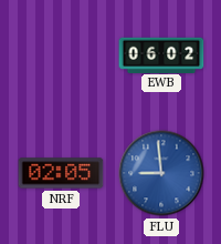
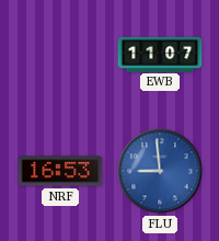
EWB: 06:02 -> 11:07
NRF: 02:05 -> 16:53
